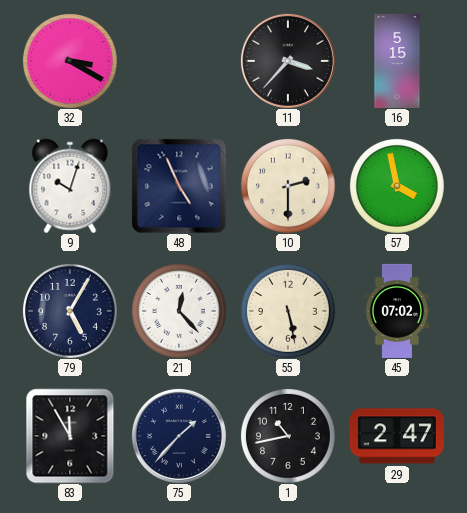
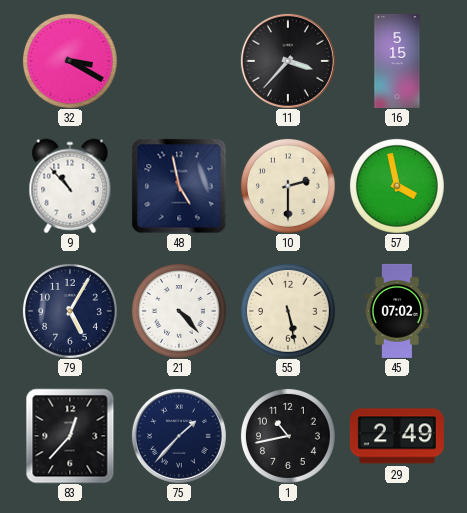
9: 10:03 -> 10:53
48: 4:56 -> 4:58
21: 12:23 -> 4:23
83: 11:55 -> 12:37
29: 2:47 -> 2:49
